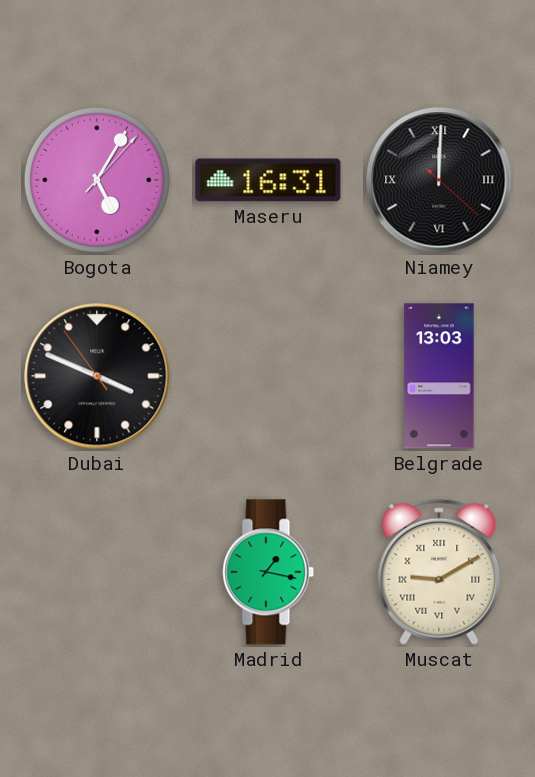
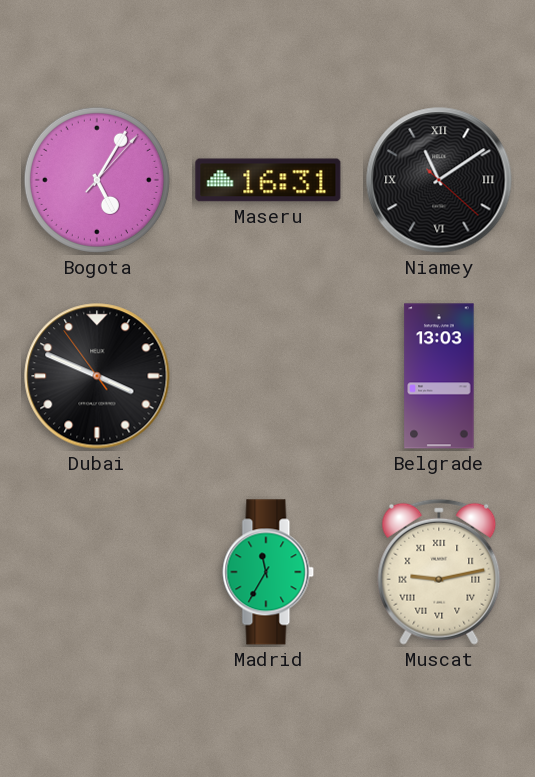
Niamey: 12:00 -> 11:09
Madrid: 1:17 -> 11:35
Muscat: 9:10 -> 9:13
